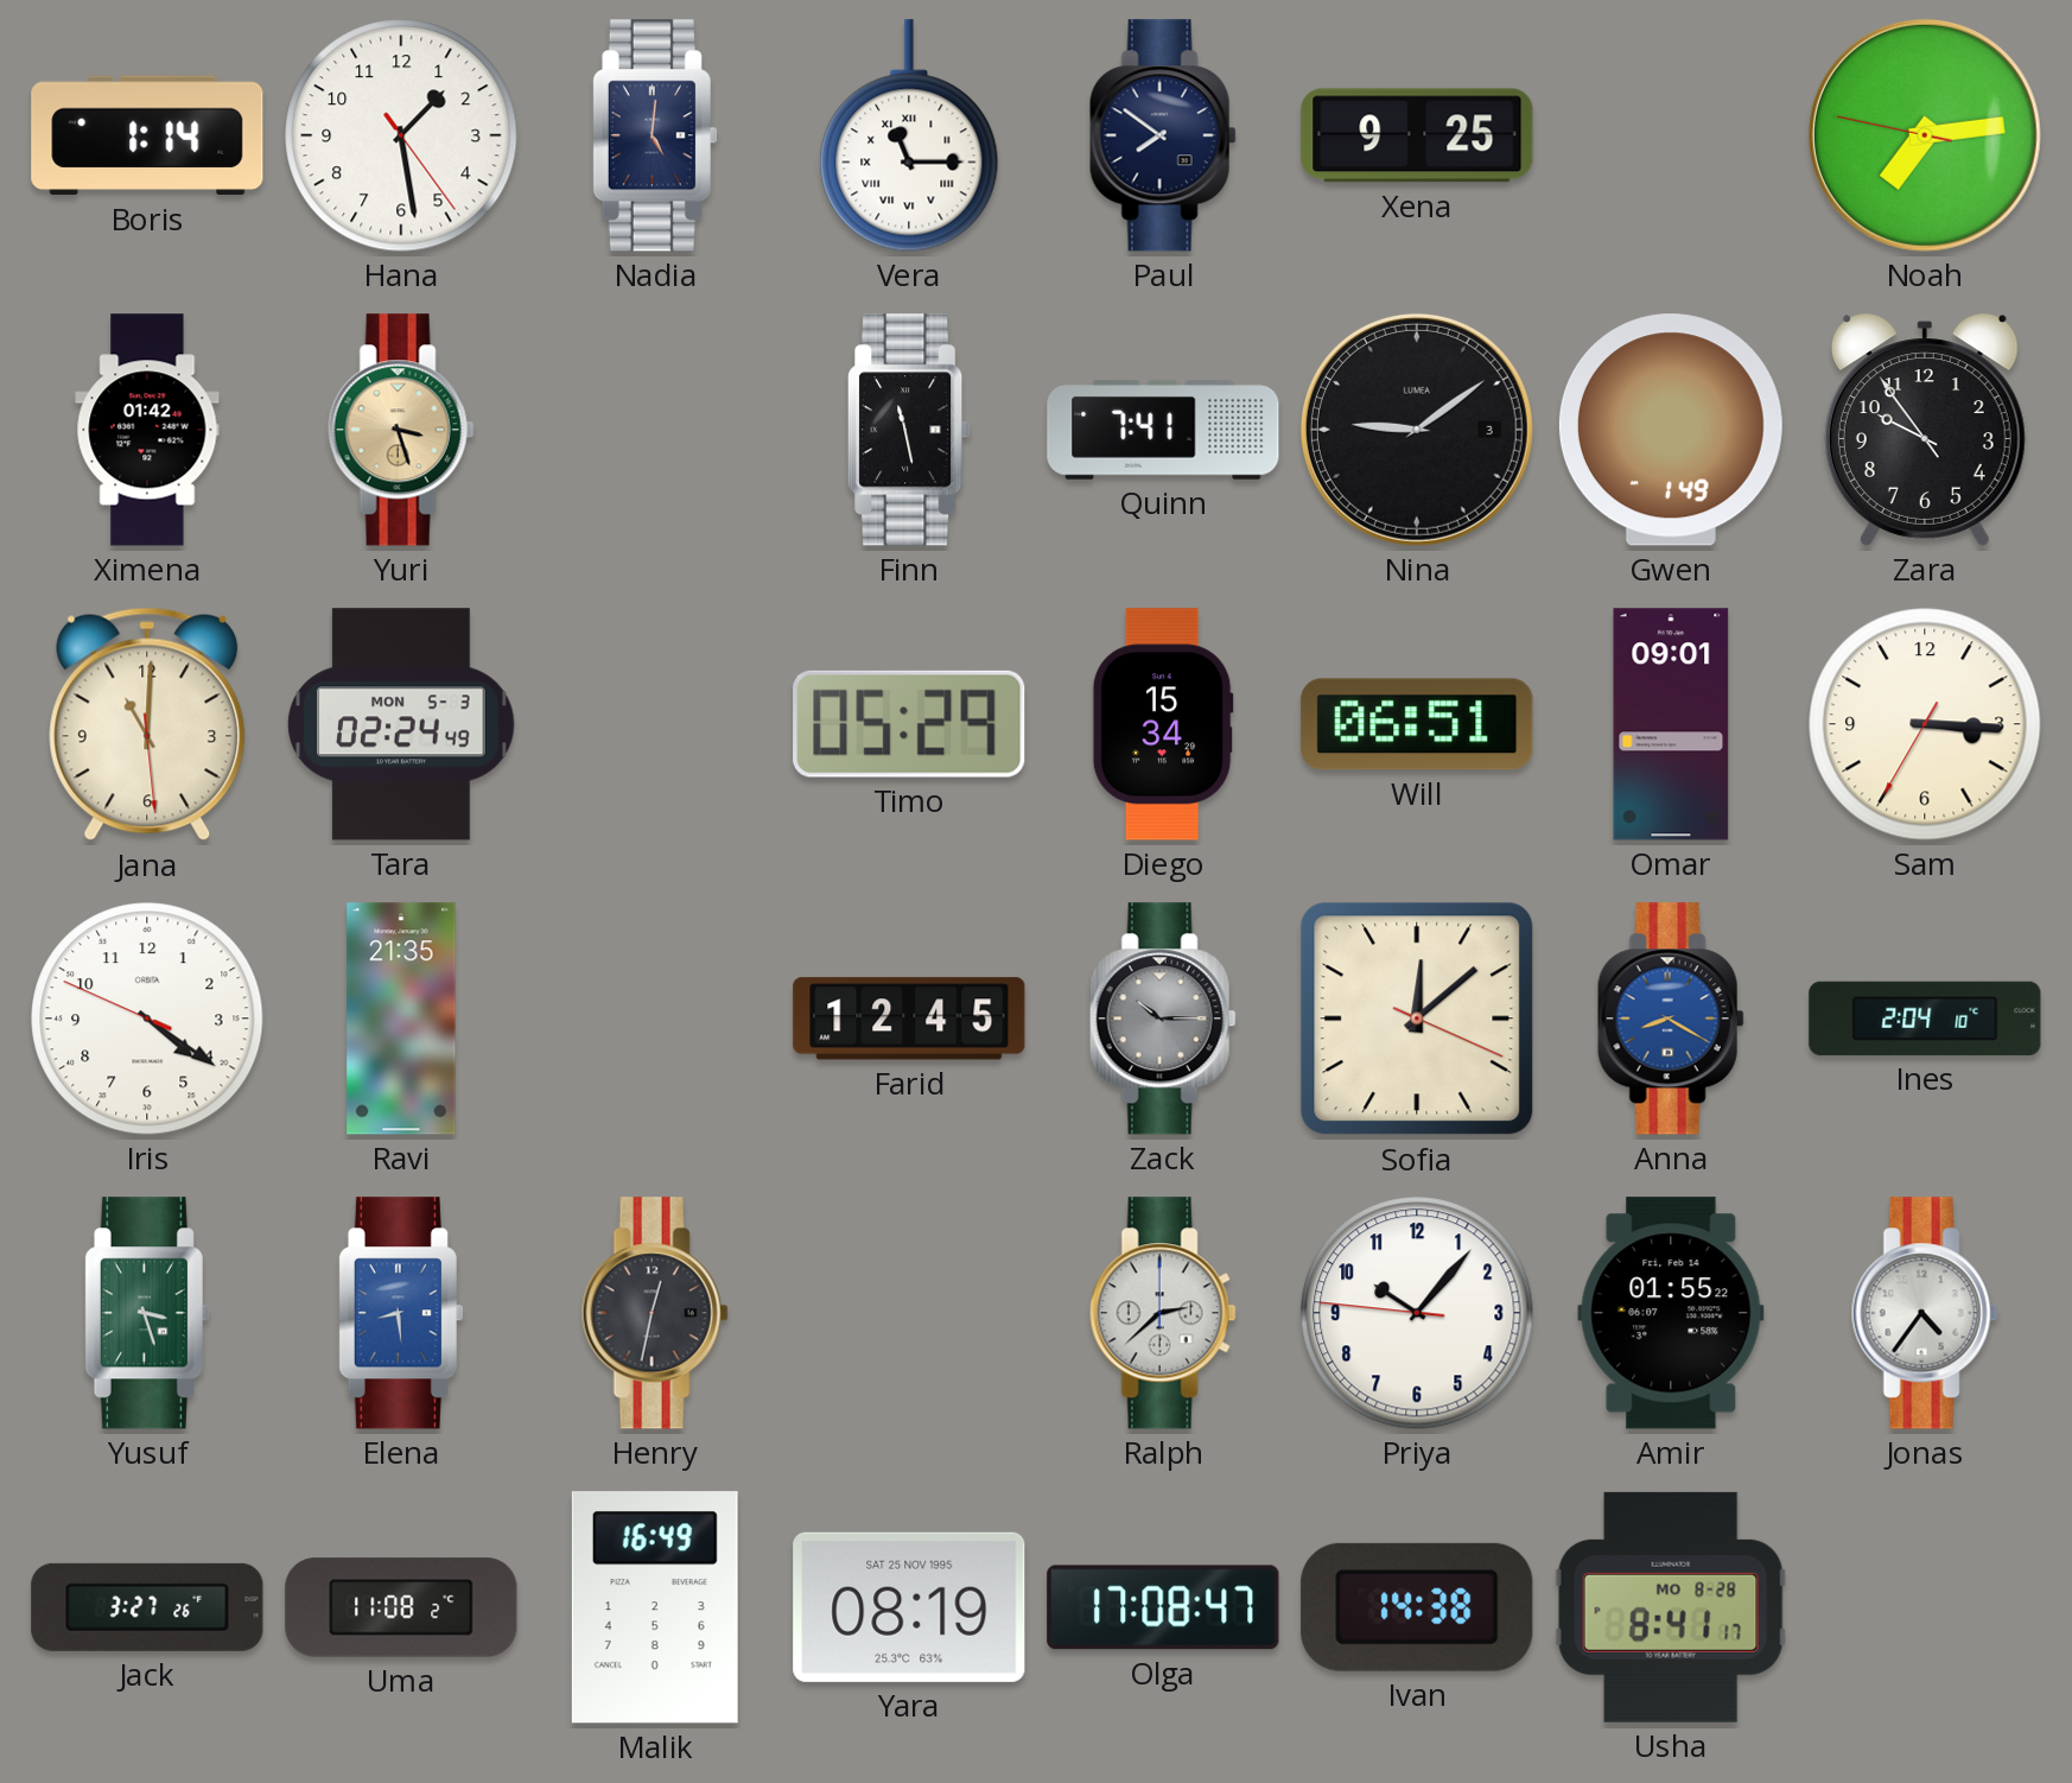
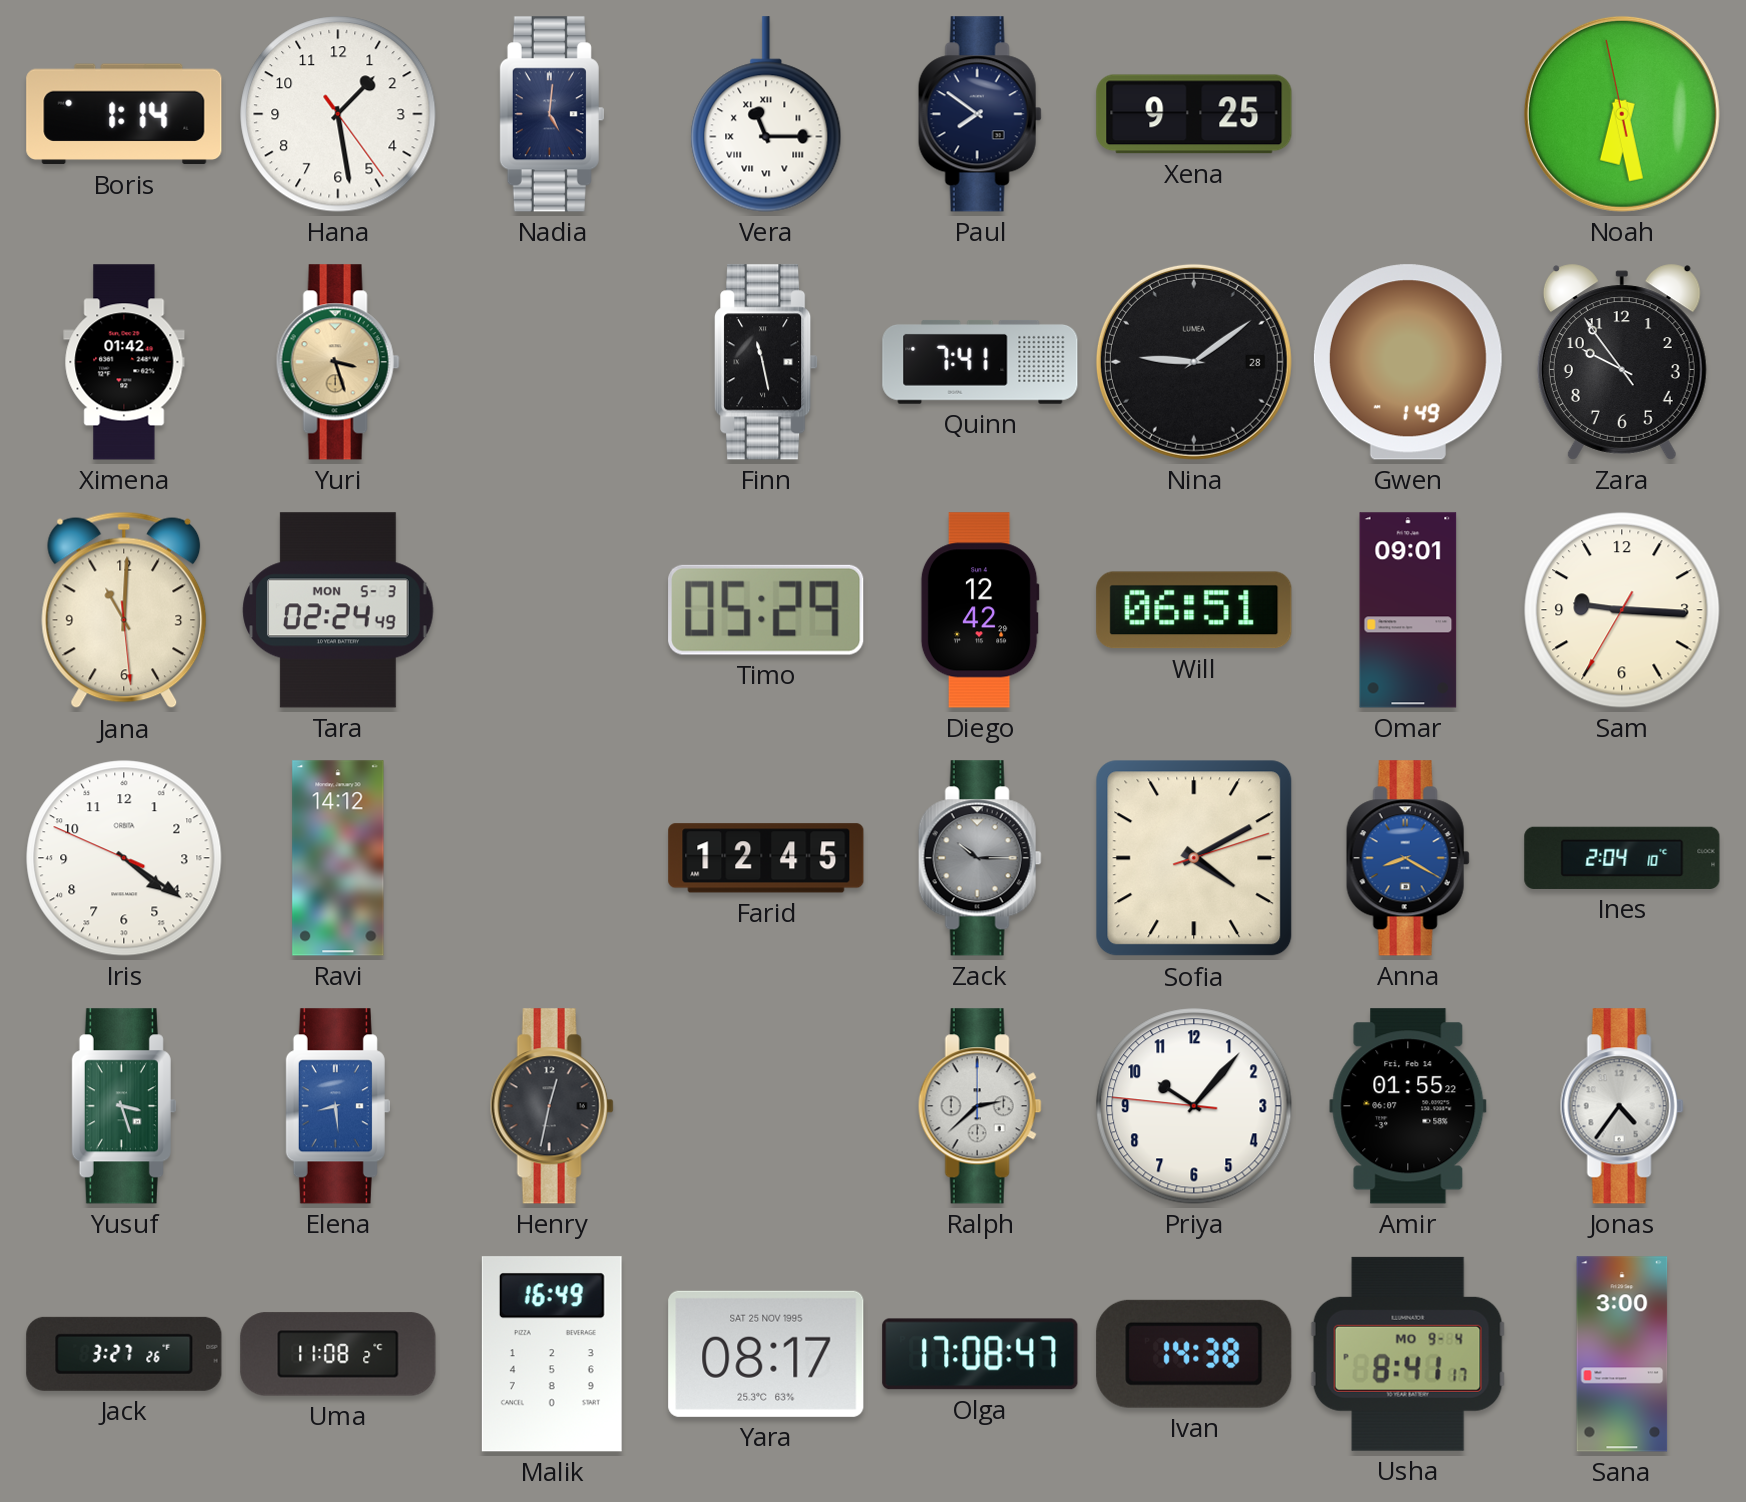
Noah: 7:13 -> 6:27
Nina date: 3 -> 28
Diego: 15:34 -> 12:42
Sam: 3:15 -> 9:15
Ravi: 21:35 -> 14:12
Sofia: 12:08 -> 4:10
Yara: 08:19 -> 08:17
Usha date: MO 8-28 -> MO 9-4
Sana: none -> 3:00
